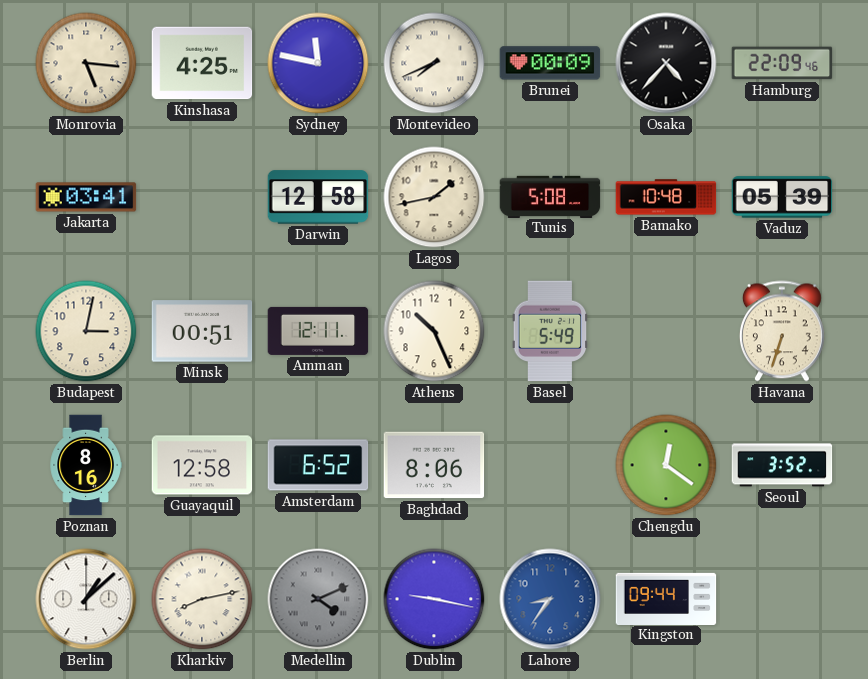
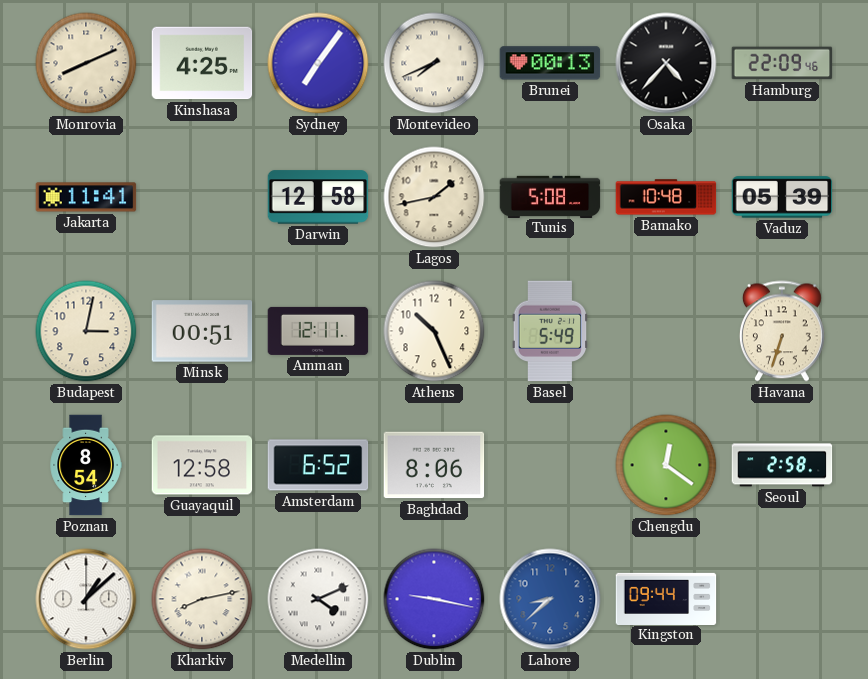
Monrovia: 5:16 -> 8:11
Sydney: 11:47 -> 7:06
Brunei: 00:09 -> 00:13
Jakarta: 03:41 -> 11:41
Poznan: 8:16 -> 8:54
Seoul: 3:52 -> 2:58
Medellin dial: grey -> white
Lahore: 8:36 -> 8:38
